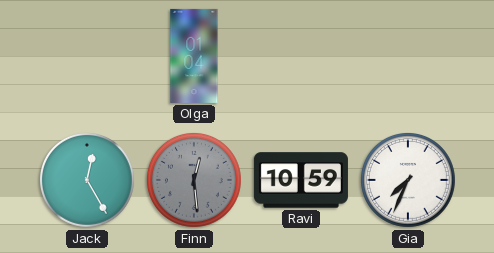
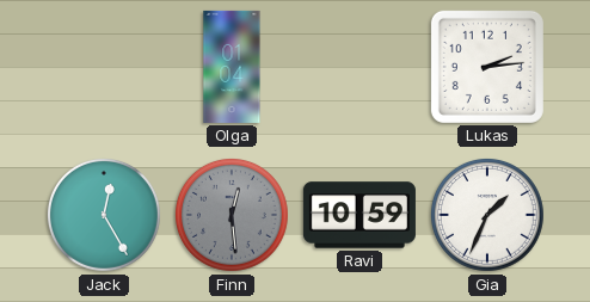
Lukas: none -> 2:14
Gia: 7:34 -> 1:34
